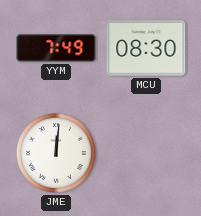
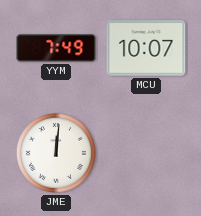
MCU: 08:30 -> 10:07
